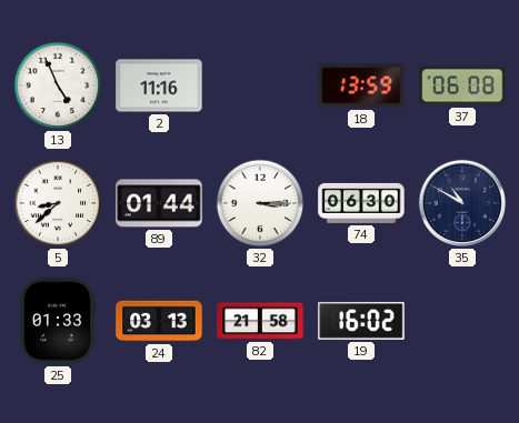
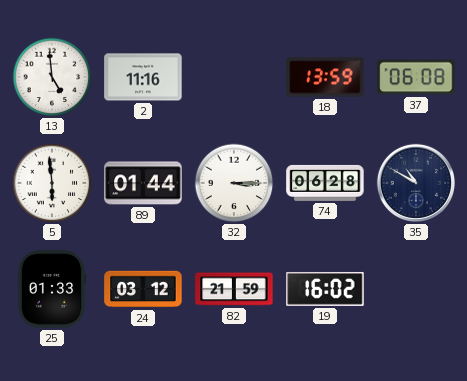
13: 4:56 -> 4:59
5: 8:38 -> 5:59
74: 06:30 -> 06:28
24: 03:13 -> 03:12
82: 21:58 -> 21:59
